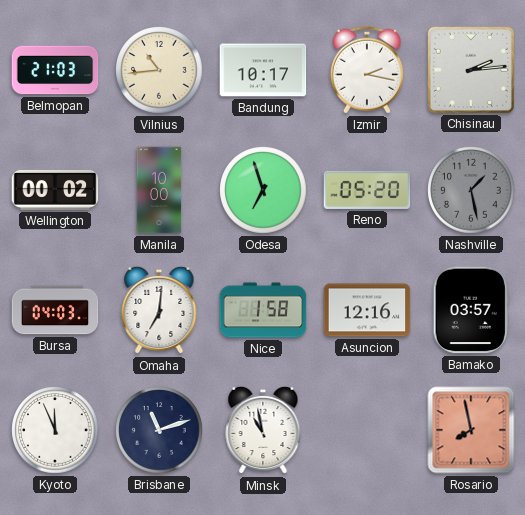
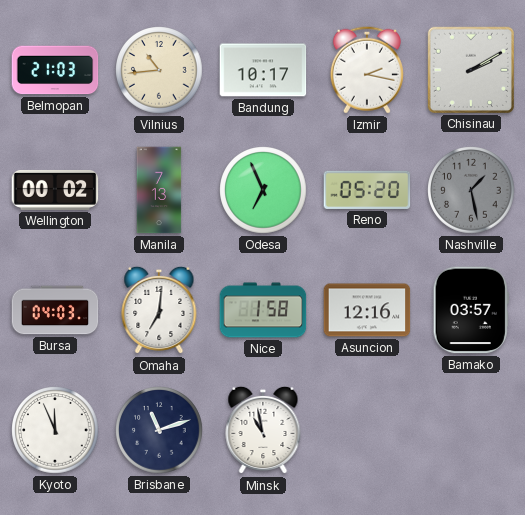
Chisinau: 2:14 -> 2:10
Manila: 10:00 -> 7:13
Odesa: 6:57 -> 6:56
Rosario: 7:58 -> none
